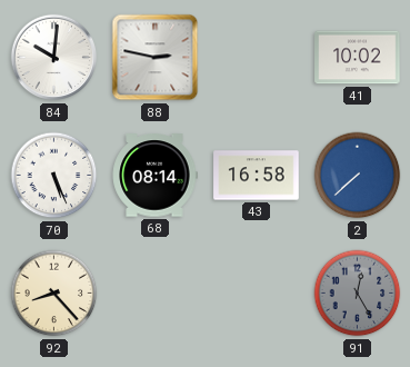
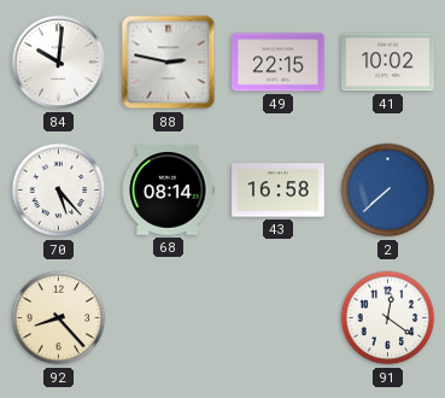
49: none -> 22:15
70: 5:26 -> 5:23
91: 12:25 -> 12:21
91 dial: grey -> white
